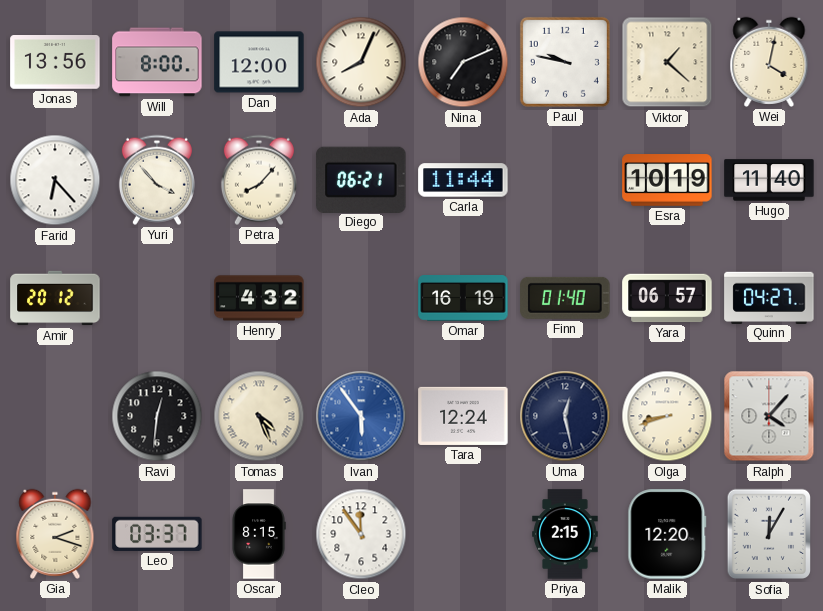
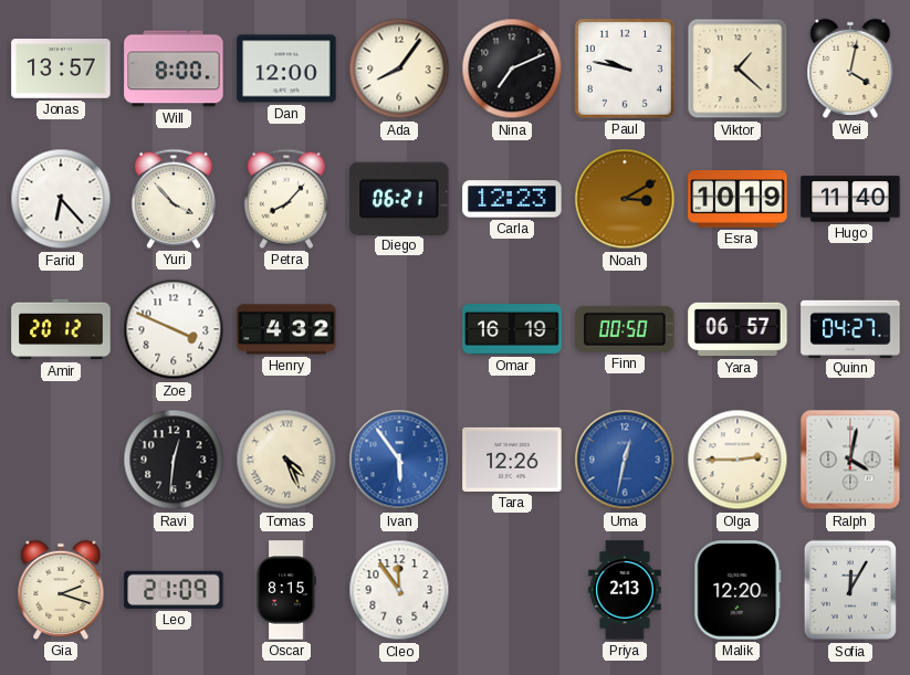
Jonas: 13:56 -> 13:57
Ada: 8:04 -> 8:06
Carla: 11:44 -> 12:23
Noah: none -> 3:10
Zoe: none -> 3:49
Finn: 01:40 -> 00:50
Tara: 12:24 -> 12:26
Uma: 12:28 -> 12:32
Uma dial: navy -> blue
Olga: 8:42 -> 2:45
Ralph: 4:07 -> 4:02
Leo: 03:37 -> 21:09
Priya: 2:15 -> 2:13
